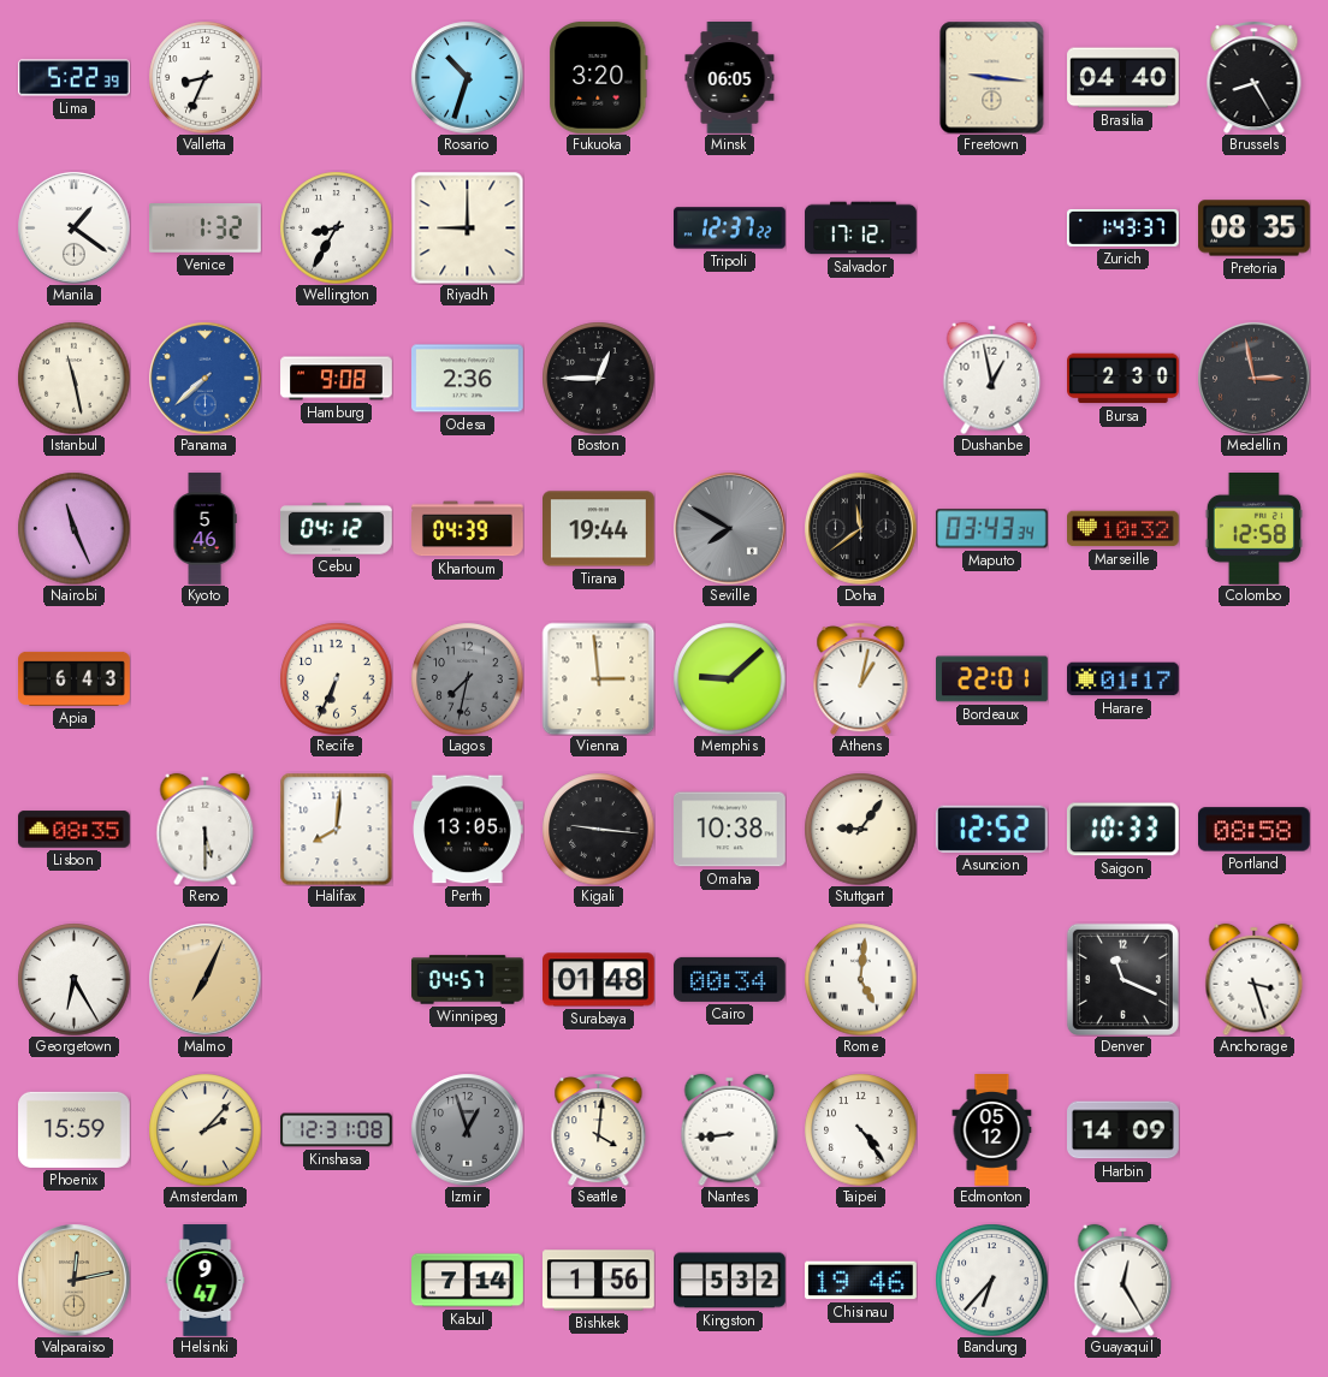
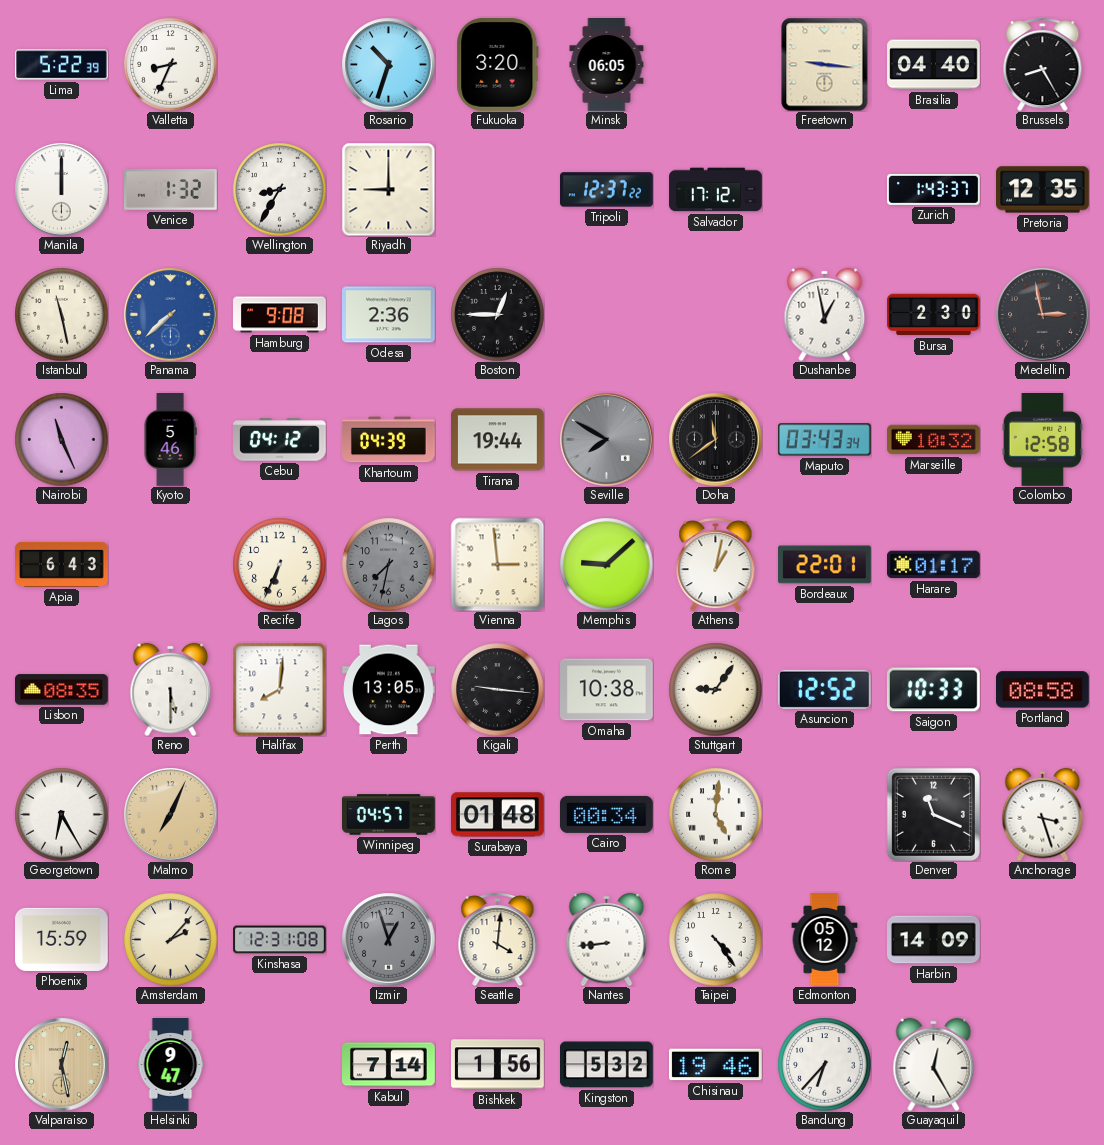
Manila: 1:21 -> 12:00
Pretoria: 08:35 -> 12:35
Valparaiso: 12:13 -> 12:28
